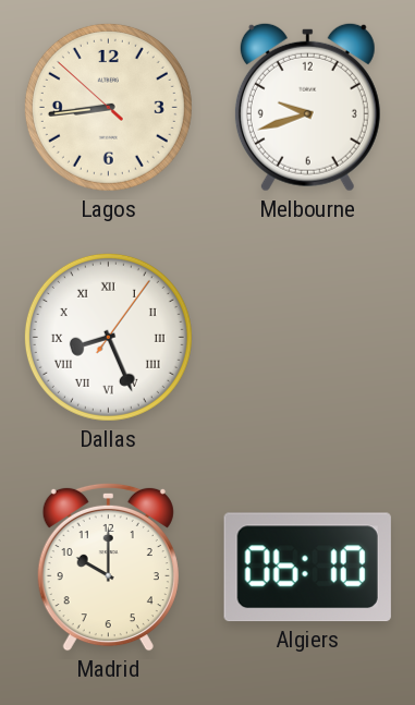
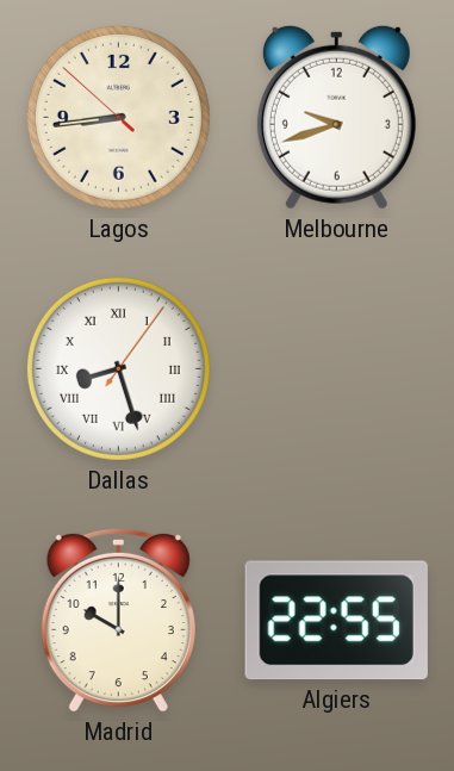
Dallas: 8:26 -> 8:27
Algiers: 06:10 -> 22:55
